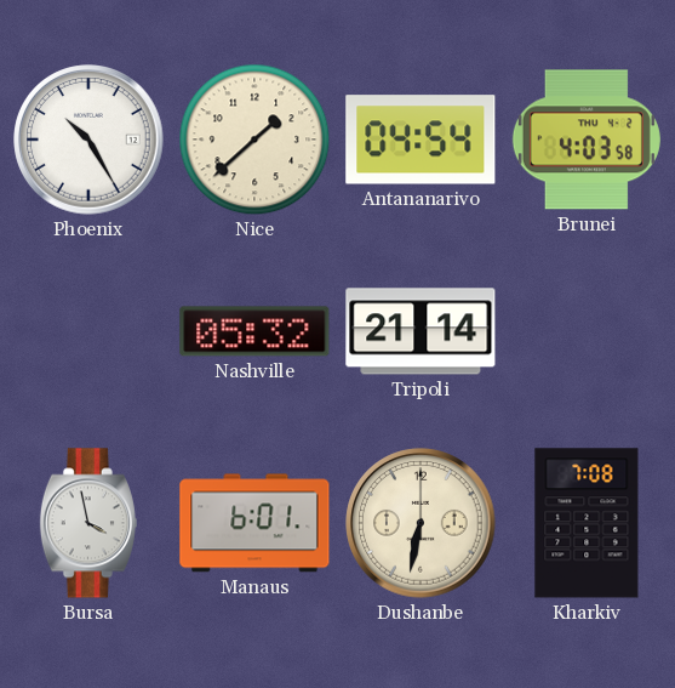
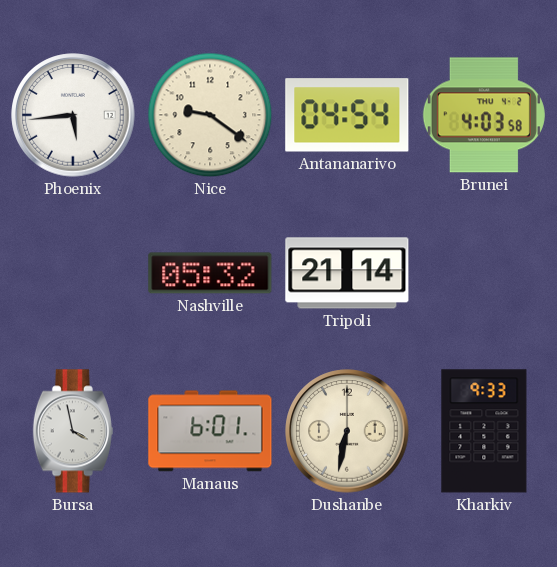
Phoenix: 10:25 -> 5:44
Nice: 1:38 -> 9:21
Kharkiv: 7:08 -> 9:33
